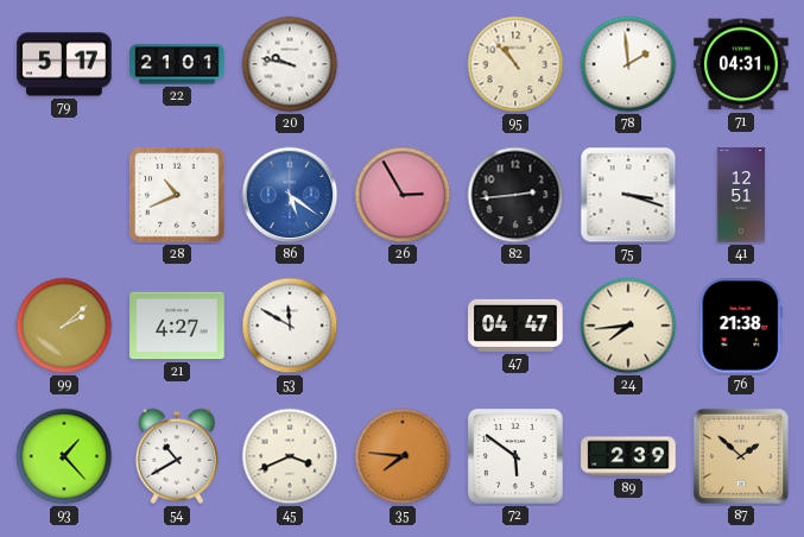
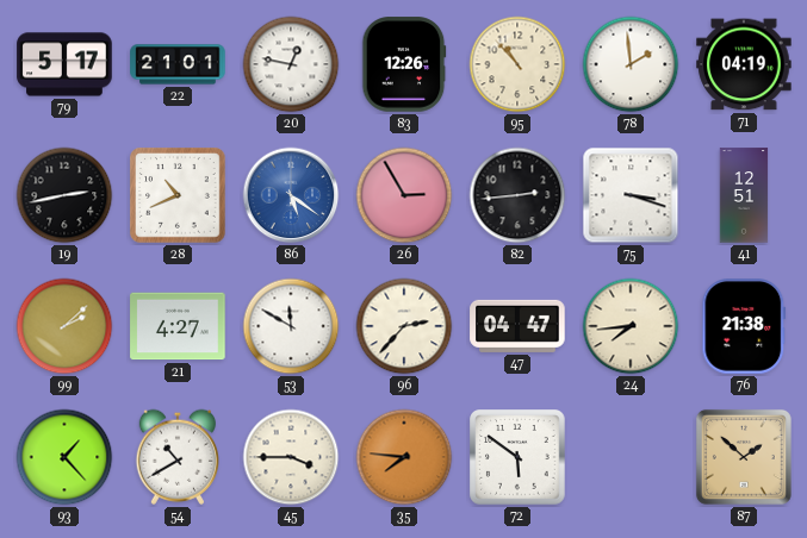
20: 9:47 -> 12:47
83: none -> 12:26
71: 04:31 -> 04:19
19: none -> 2:43
96: none -> 2:37
45: 3:41 -> 3:45
89: 2:39 -> none
